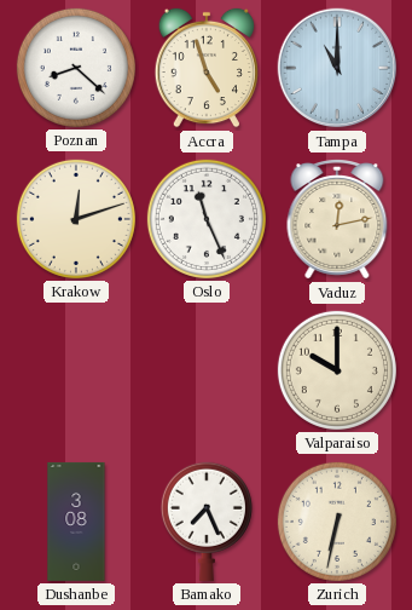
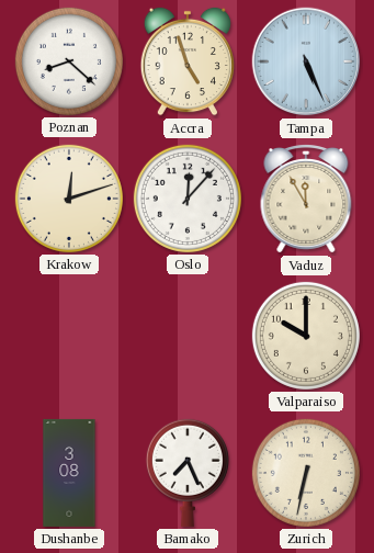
Tampa: 11:00 -> 5:26
Oslo: 11:26 -> 12:07
Vaduz: 12:13 -> 11:55
